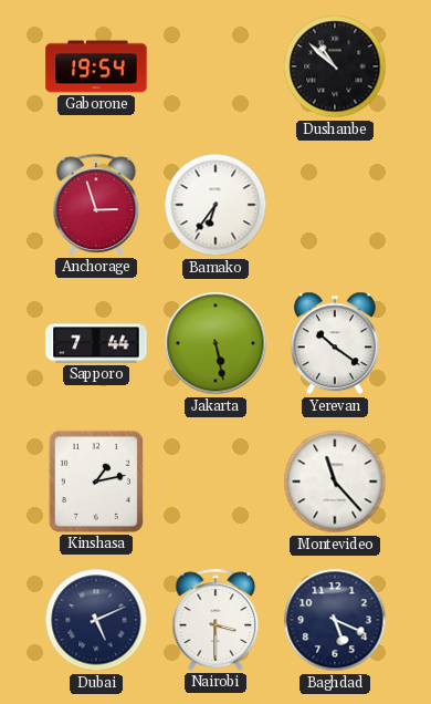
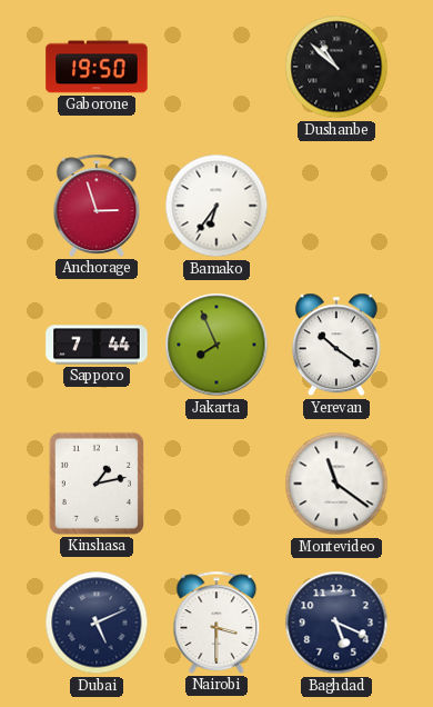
Gaborone: 19:54 -> 19:50
Jakarta: 5:28 -> 7:56
Montevideo: 11:23 -> 11:21
